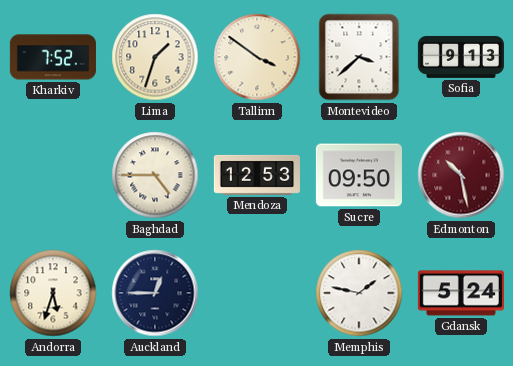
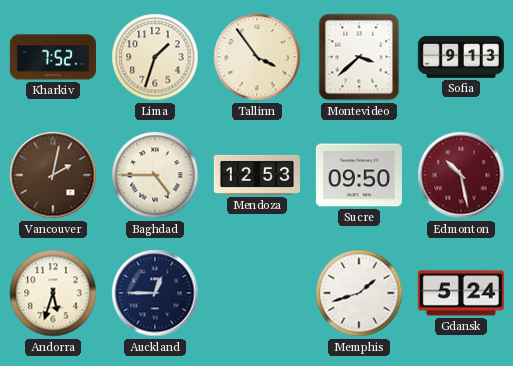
Tallinn: 3:51 -> 3:54
Vancouver: none -> 2:02
Memphis: 1:47 -> 1:42
